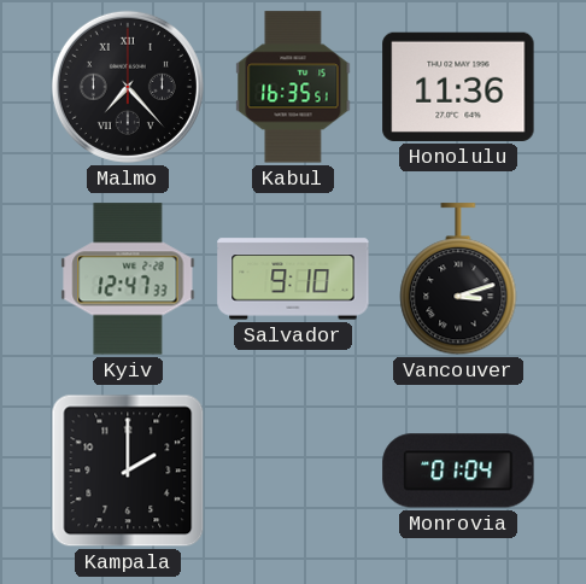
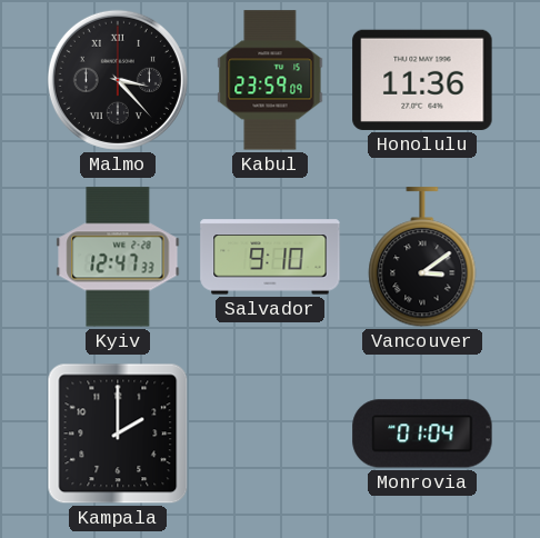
Malmo: 7:23 -> 3:23
Kabul: 16:35 -> 23:59
Vancouver: 3:12 -> 3:09
